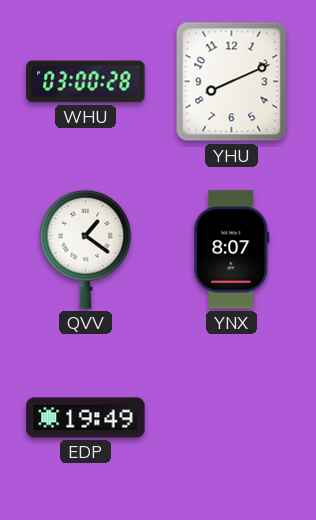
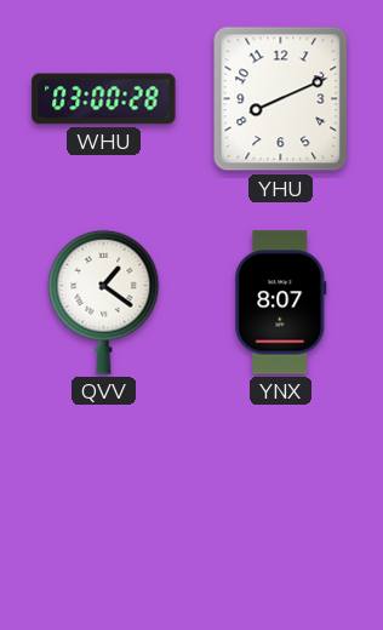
EDP: 19:49 -> none
